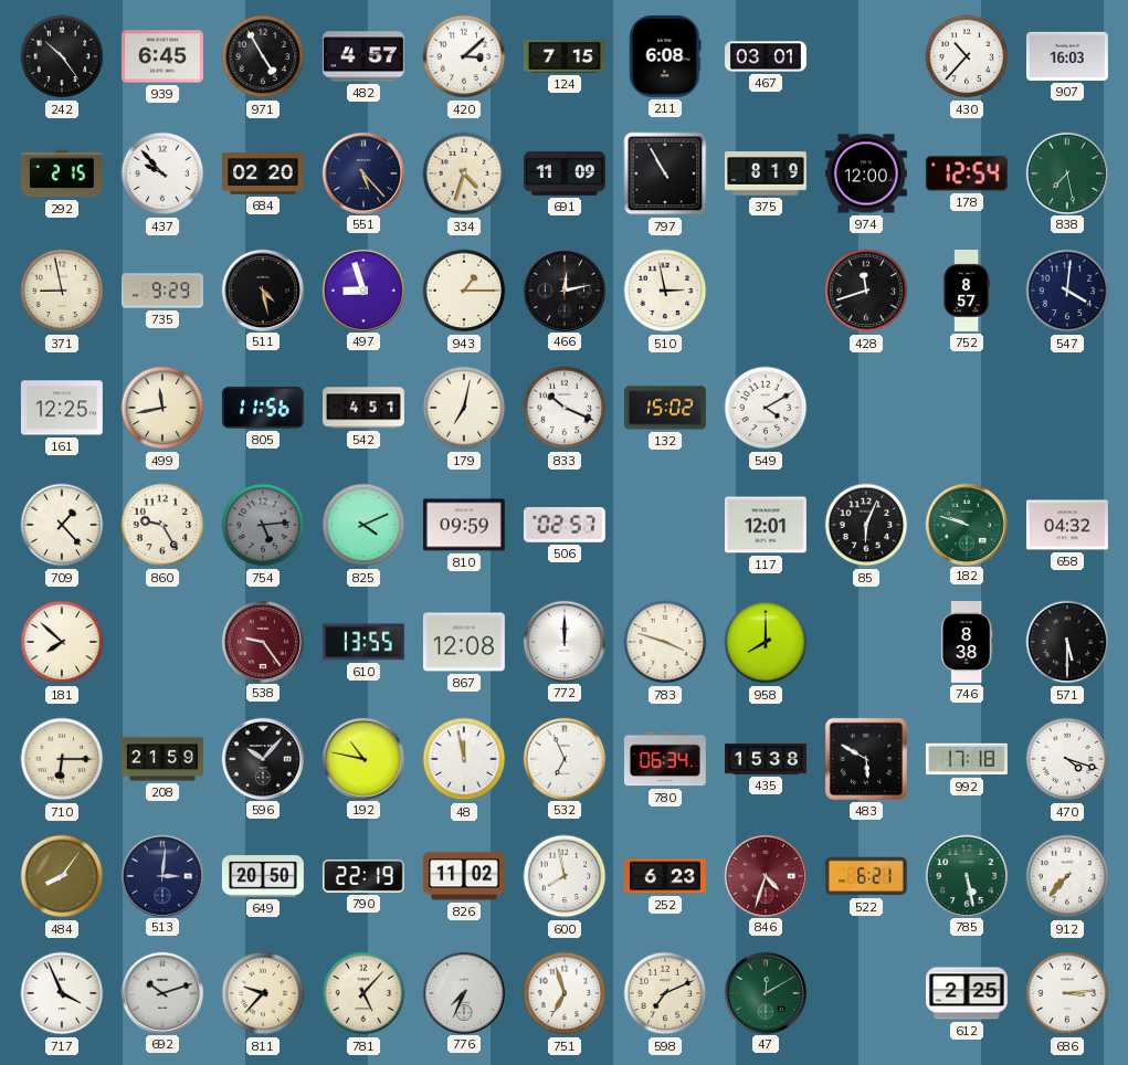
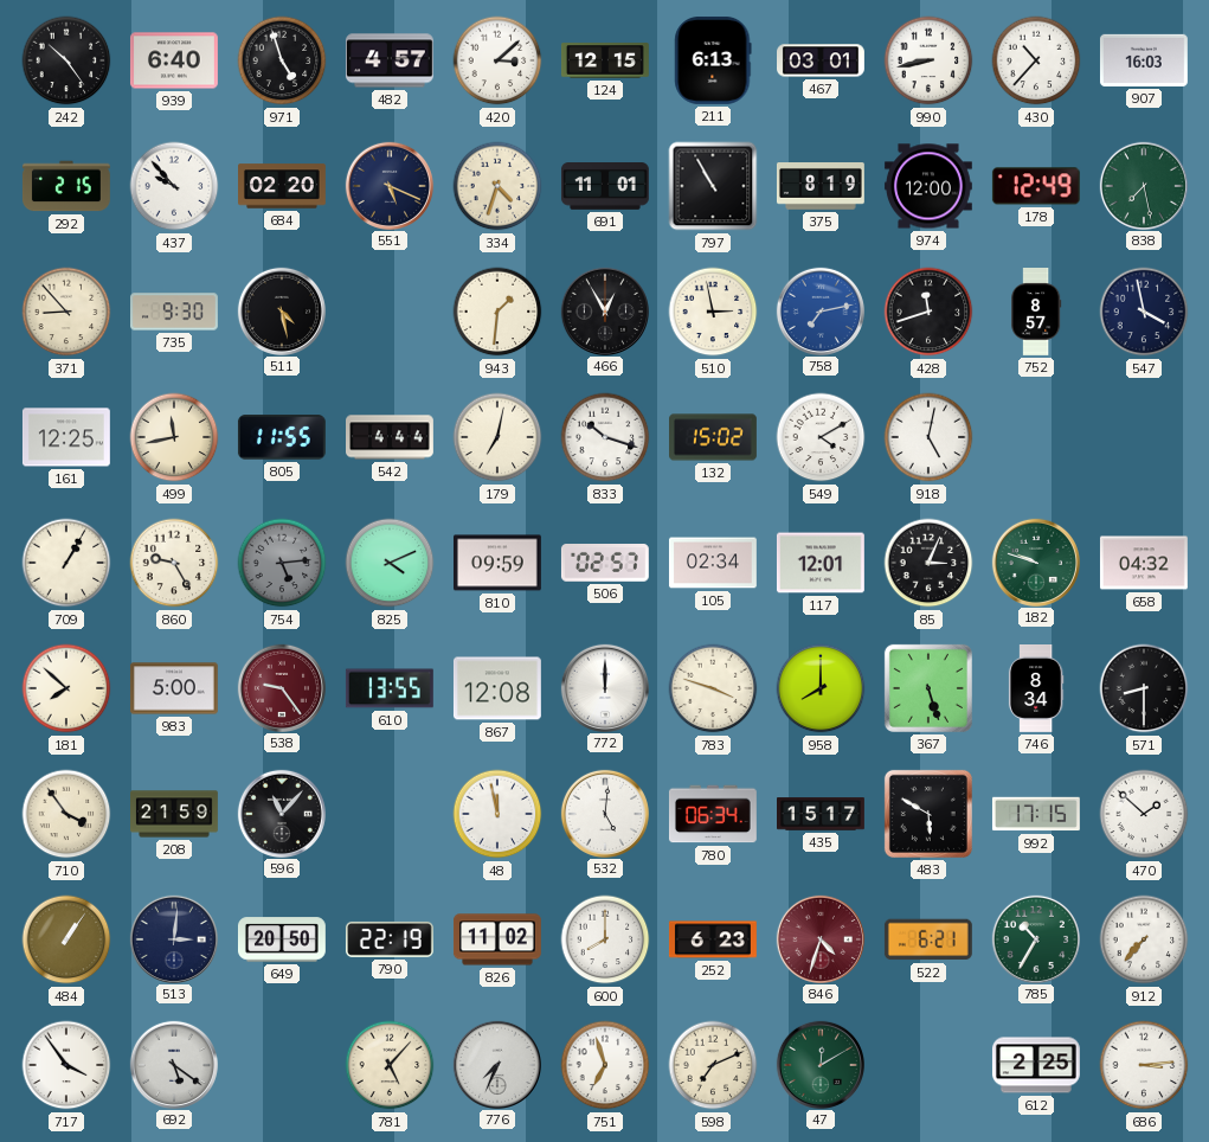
939: 6:45 -> 6:40
971: 4:55 -> 4:57
124: 7:15 -> 12:15
211: 6:08 -> 6:13
990: none -> 8:43
551: 5:23 -> 5:19
691: 11:09 -> 11:01
178: 12:54 -> 12:49
371: 8:58 -> 8:53
735: 9:29 -> 9:30
497: 8:57 -> none
943: 1:15 -> 1:31
466: 12:13 -> 12:55
758: none -> 7:13
547: 4:01 -> 3:58
805: 11:56 -> 11:55
542: 4:51 -> 4:44
833: 10:19 -> 10:18
918: none -> 5:02
709: 1:23 -> 1:05
105: none -> 02:34
85: 6:04 -> 3:04
983: none -> 5:00
367: none -> 5:27
746: 8:38 -> 8:34
571: 5:30 -> 8:30
710: 6:15 -> 3:54
596: 10:07 -> 11:07
192: 10:47 -> none
532: 6:56 -> 5:01
435: 15:38 -> 15:17
992: 17:18 -> 17:15
470: 4:18 -> 1:52
484: 8:06 -> 1:06
600: 7:58 -> 8:00
785: 5:28 -> 10:35
717: 3:56 -> 3:54
692: 10:12 -> 5:21
811: 9:37 -> none
